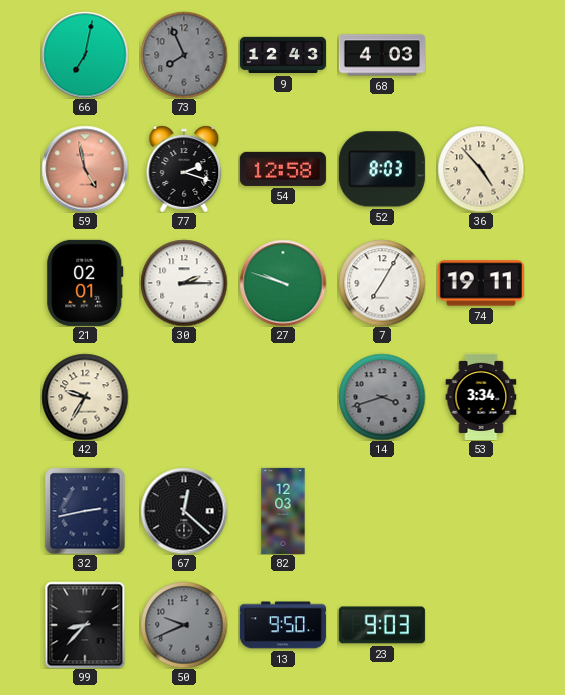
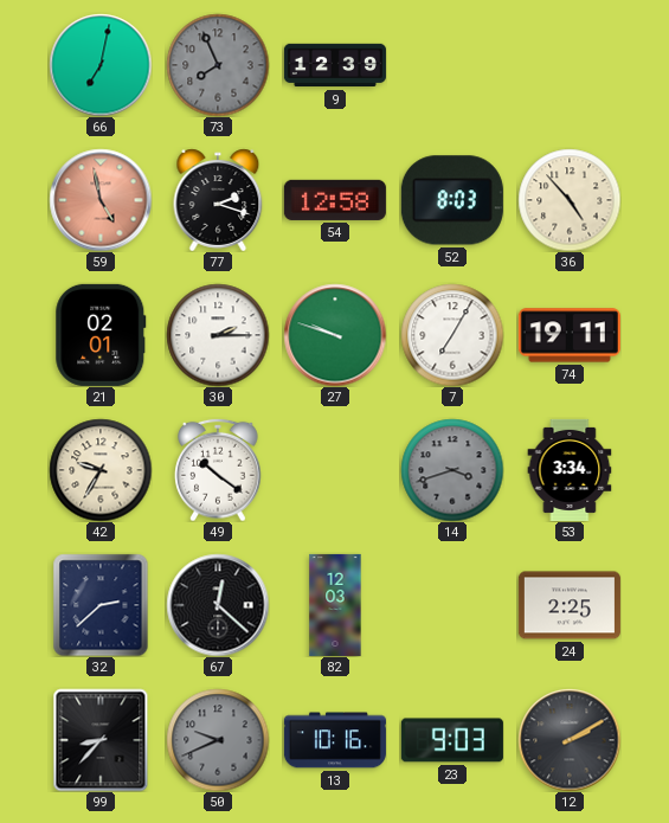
9: 12:43 -> 12:39
68: 4:03 -> none
49: none -> 10:21
32: 2:43 -> 2:38
24: none -> 2:25
13: 9:50 -> 10:16
12: none -> 2:10
